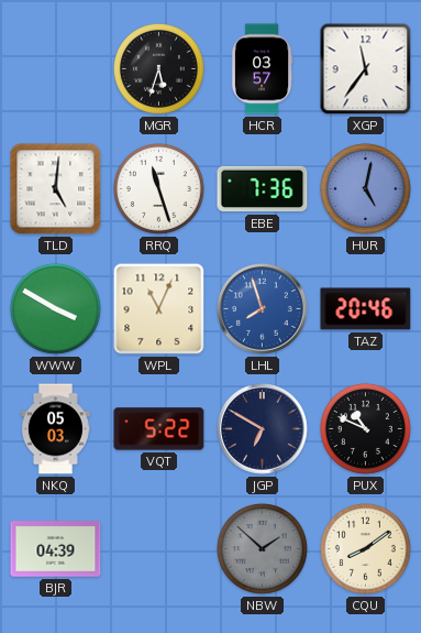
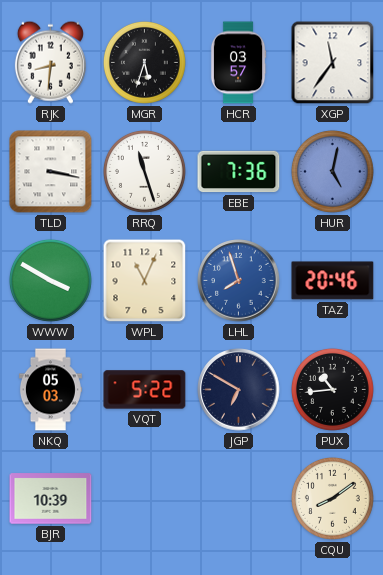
RJK: none -> 8:31
TLD: 5:01 -> 3:17
PUX: 10:49 -> 10:44
BJR: 04:39 -> 10:39
NBW: 1:52 -> none
